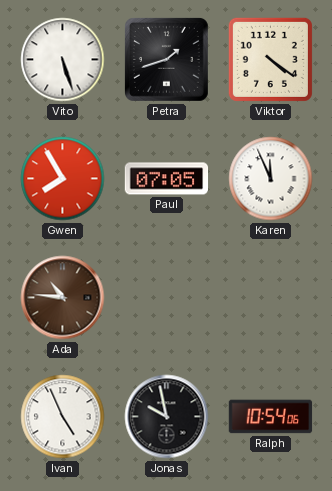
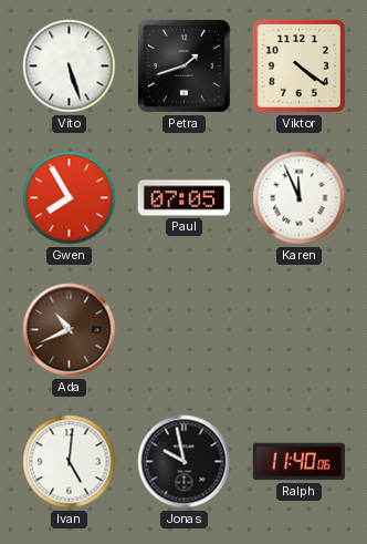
Ada: 10:46 -> 10:41
Ivan: 4:56 -> 5:01
Ralph: 10:54 -> 11:40
